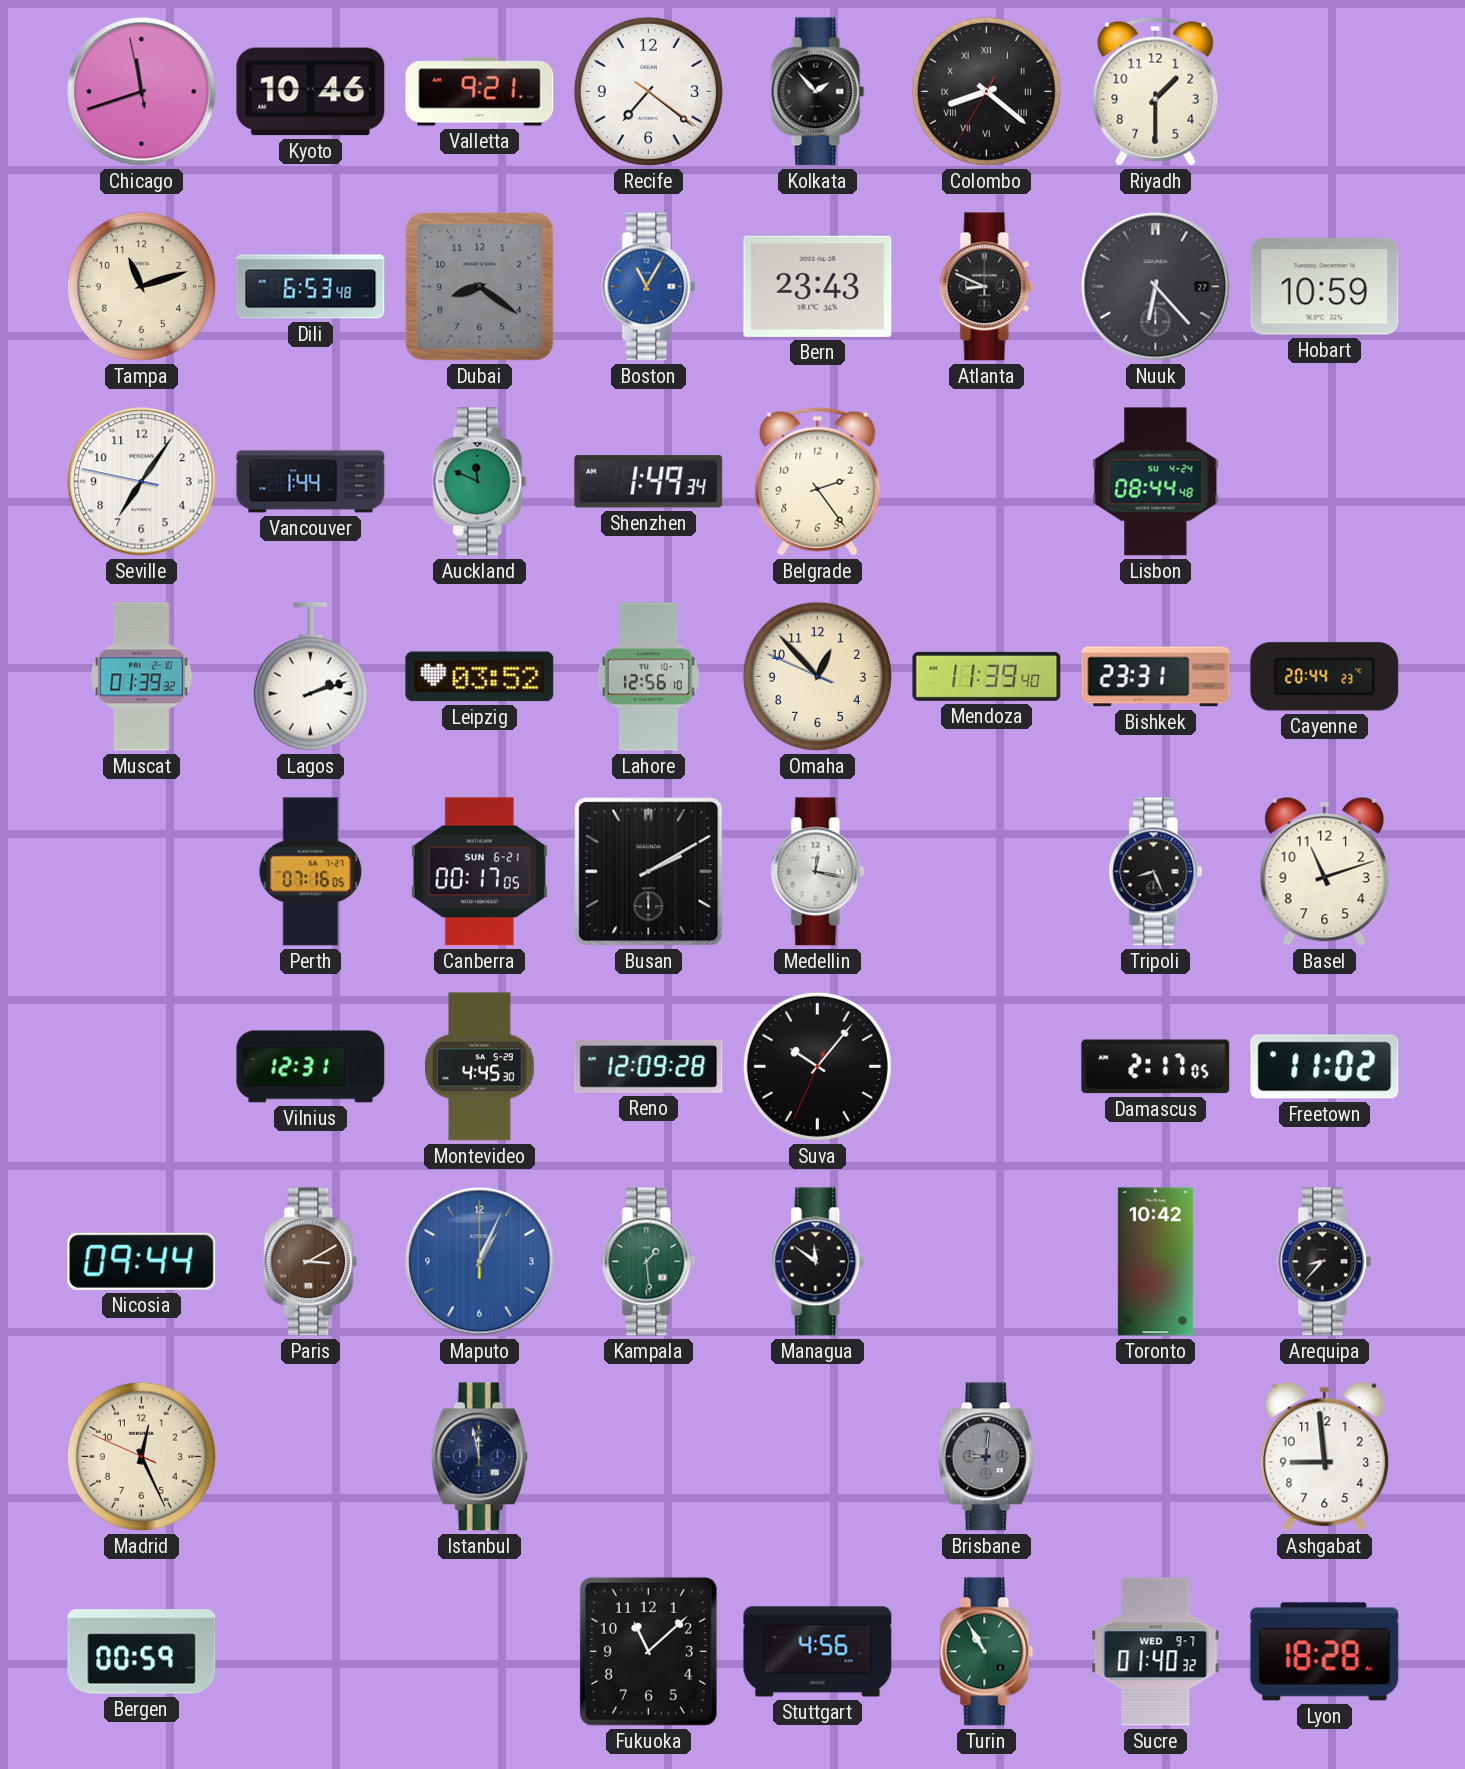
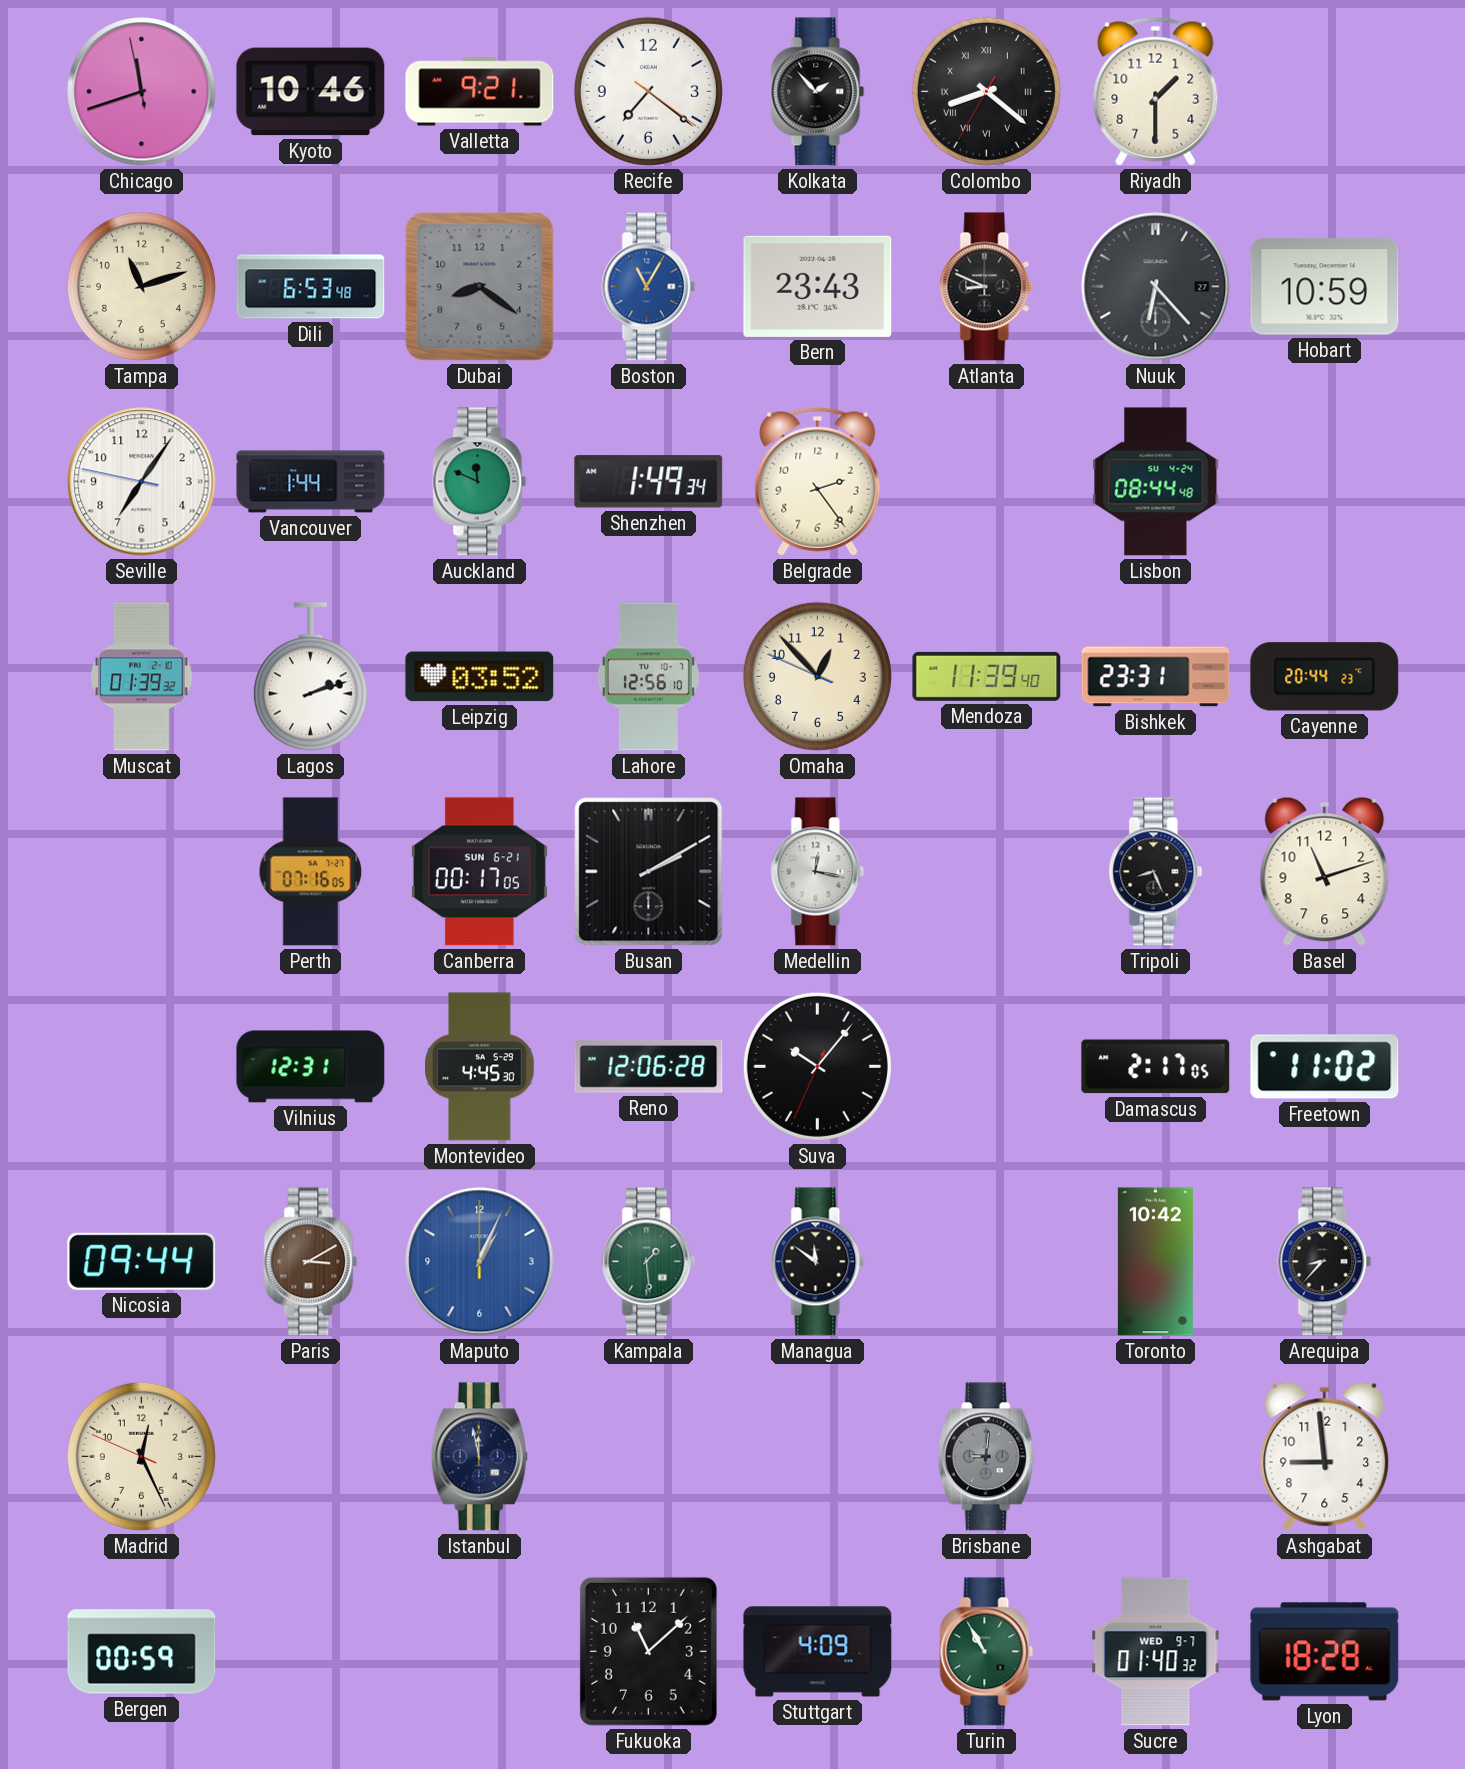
Reno: 12:09 -> 12:06
Stuttgart: 4:56 -> 4:09
